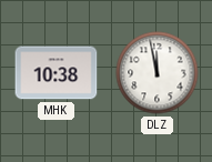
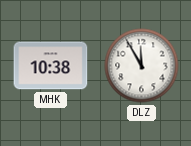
DLZ: 11:58 -> 11:55
